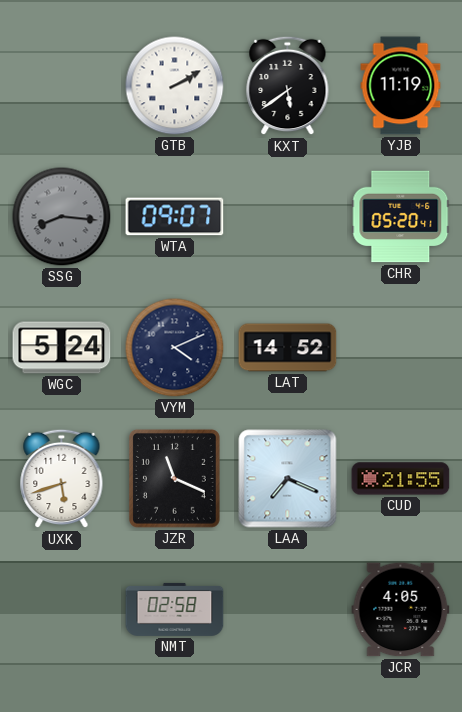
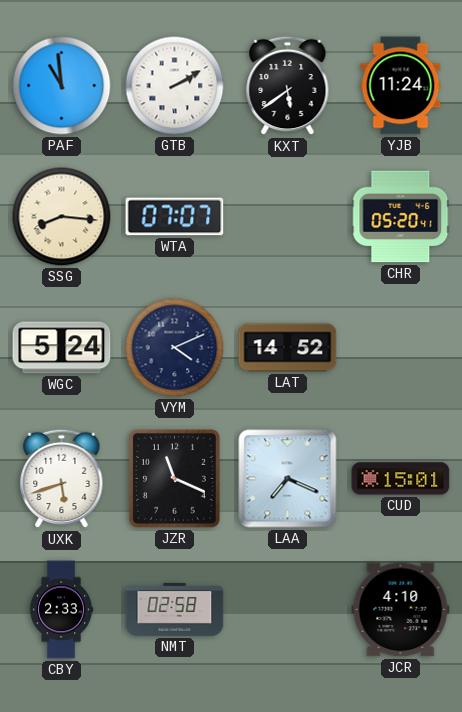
PAF: none -> 10:59
YJB: 11:19 -> 11:24
SSG dial: grey -> cream
WTA: 09:07 -> 07:07
CUD: 21:55 -> 15:01
CBY: none -> 2:33
JCR: 4:05 -> 4:10
